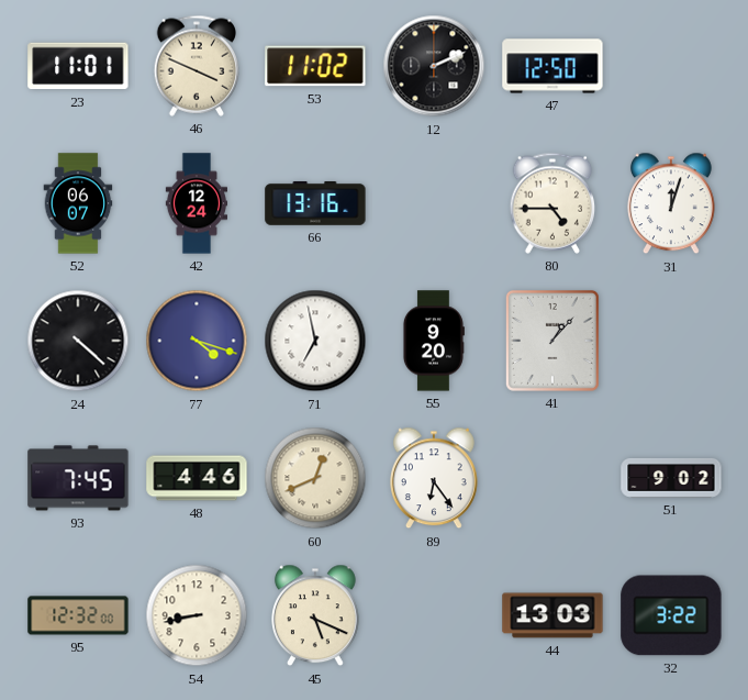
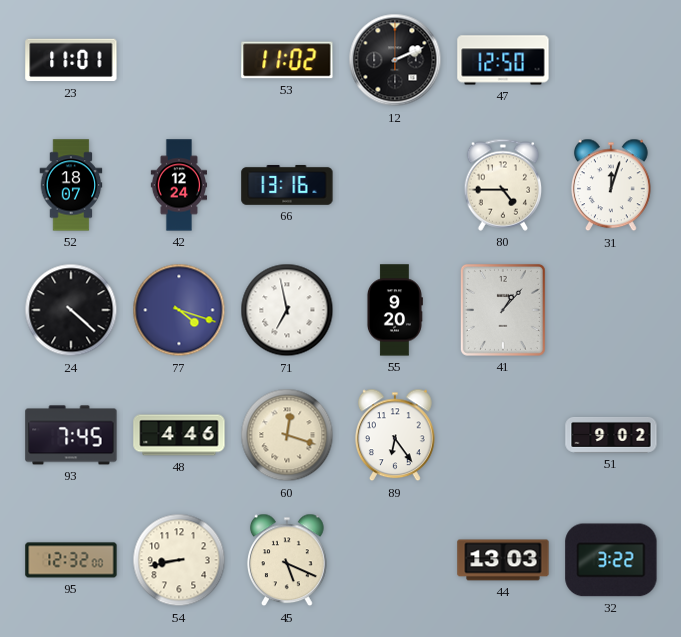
46: 3:49 -> none
52: 06:07 -> 18:07
60: 12:41 -> 12:18
